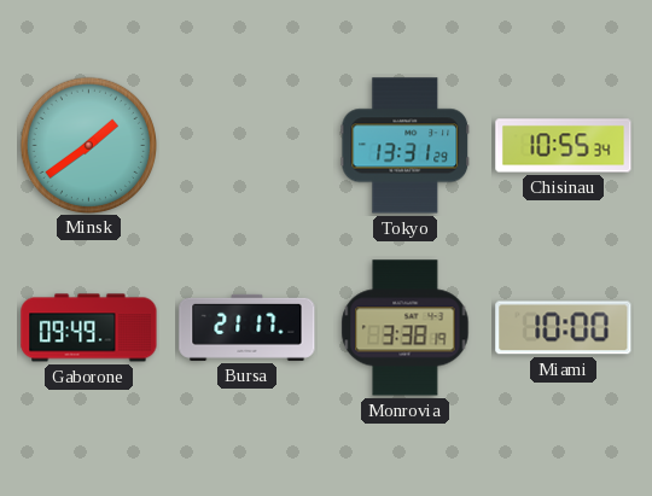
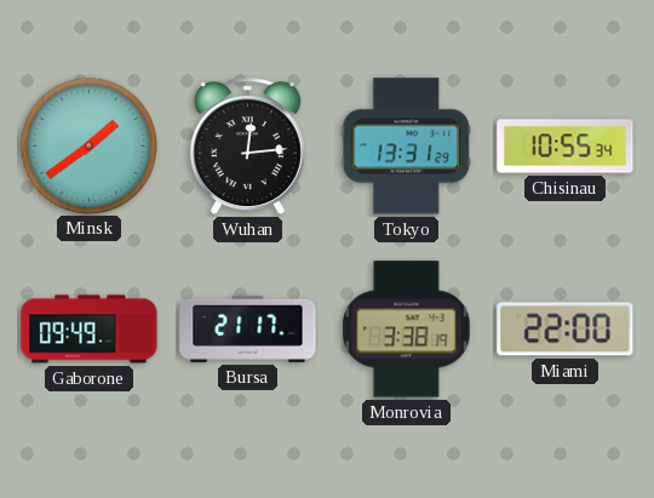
Wuhan: none -> 12:14
Miami: 10:00 -> 22:00
